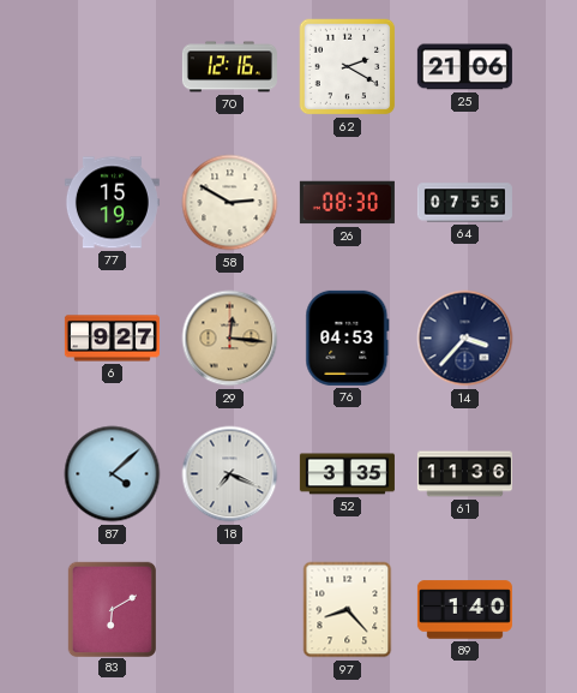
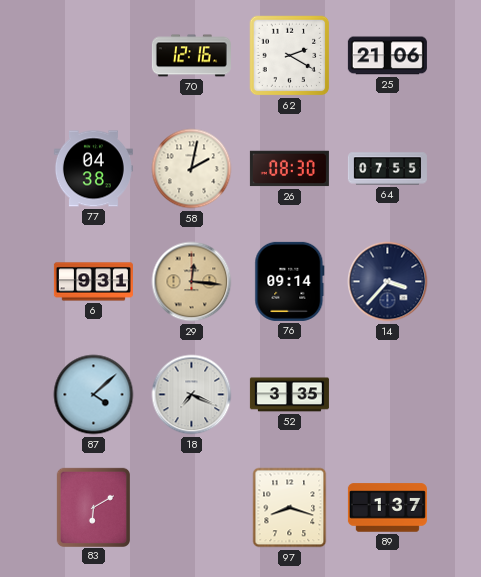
77: 15:19 -> 04:38
58: 2:50 -> 2:02
6: 9:27 -> 9:31
76: 04:53 -> 09:14
61: 11:36 -> none
97: 8:23 -> 8:18
89: 1:40 -> 1:37
